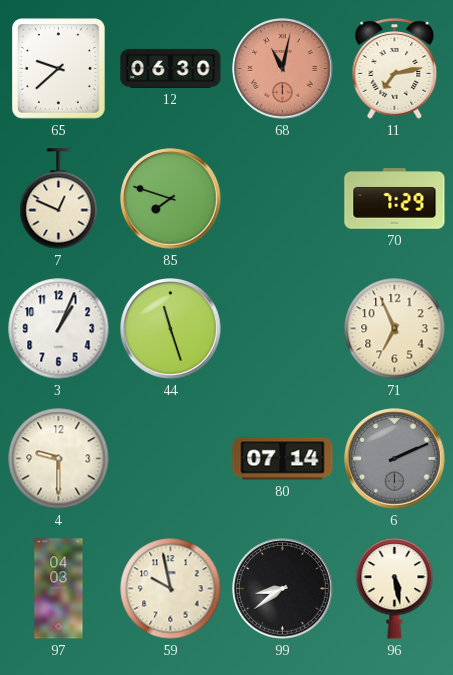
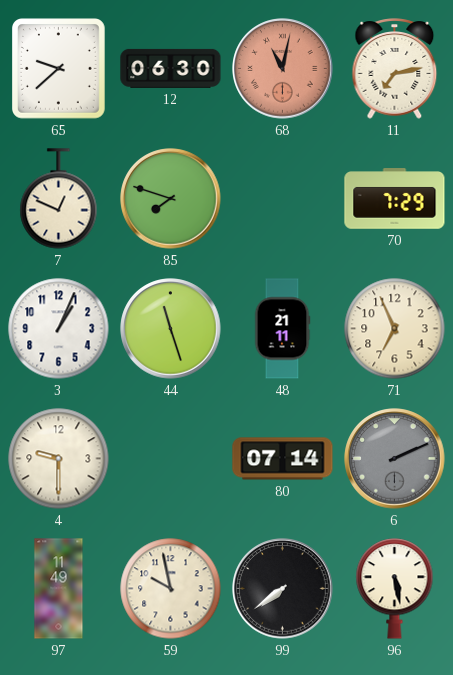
48: none -> 21:11
97: 04:03 -> 11:49
99: 8:39 -> 7:39
